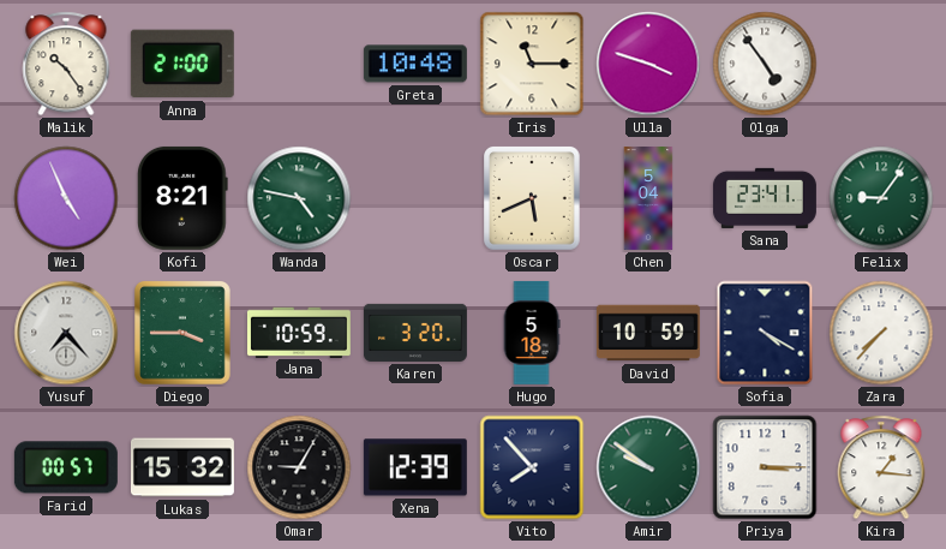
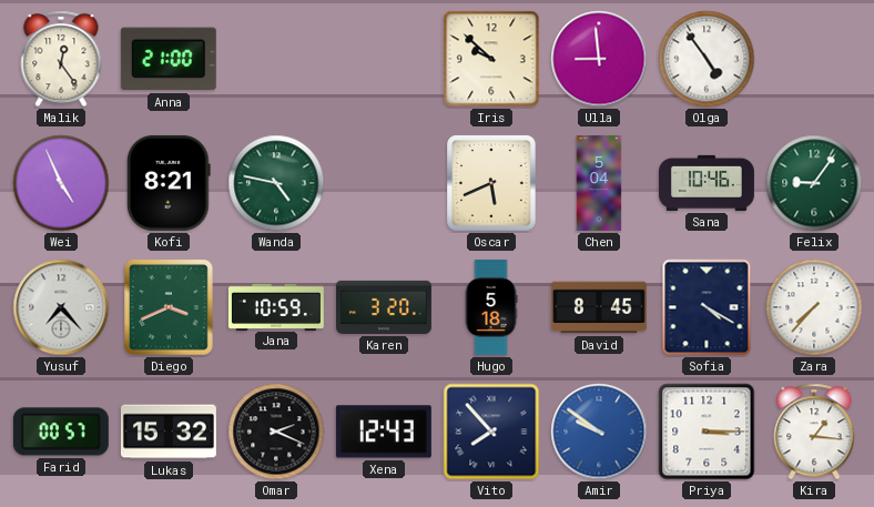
Malik: 10:24 -> 12:24
Greta: 10:48 -> none
Iris: 11:15 -> 9:52
Ulla: 3:48 -> 8:59
Sana: 23:41 -> 10:46
Diego: 3:45 -> 3:41
David: 10:59 -> 8:45
Omar: 9:05 -> 2:19
Xena: 12:39 -> 12:43
Amir dial: green -> blue
